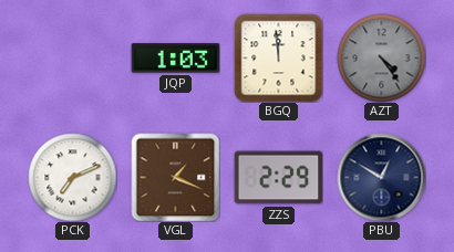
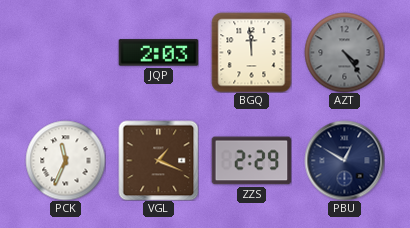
JQP: 1:03 -> 2:03
PCK: 7:11 -> 11:34
